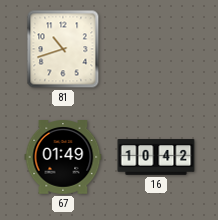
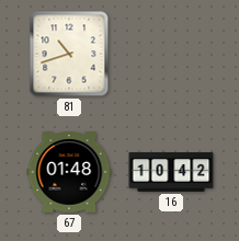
67: 01:49 -> 01:48
